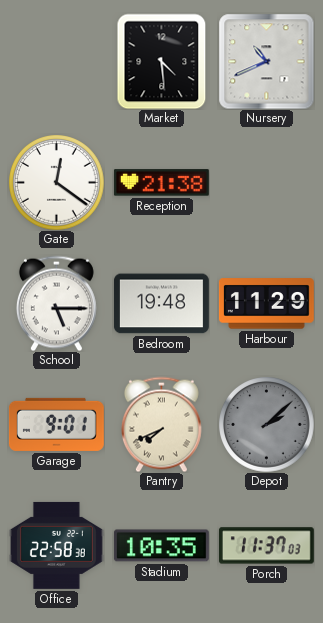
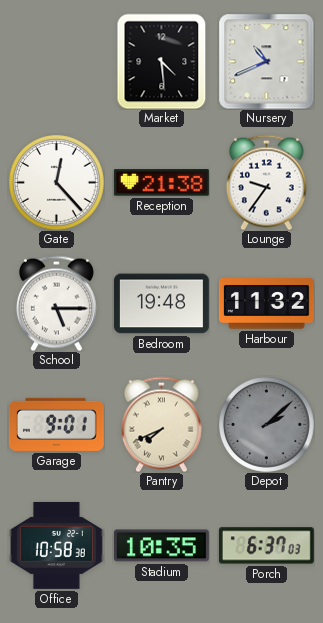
Gate: 12:21 -> 12:23
Lounge: none -> 9:36
Harbour: 11:29 -> 11:32
Office: 22:58 -> 10:58
Porch: 11:37 -> 6:37
